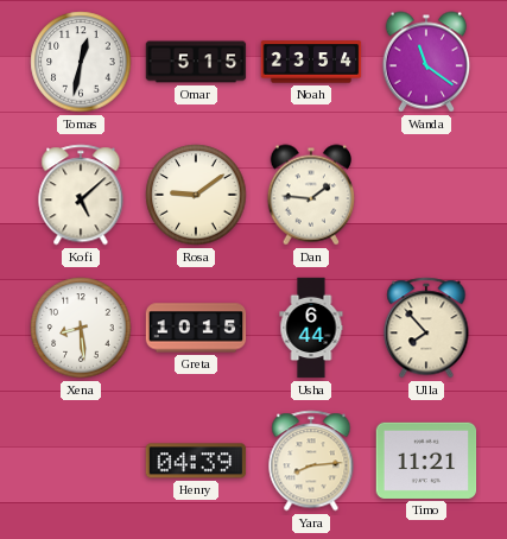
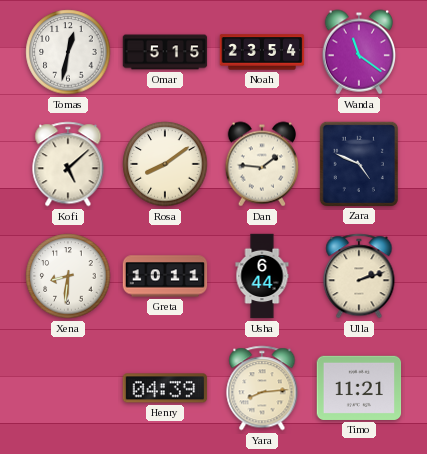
Rosa: 9:09 -> 8:09
Zara: none -> 4:49
Xena: 8:29 -> 8:31
Greta: 10:15 -> 10:11
Ulla: 7:53 -> 2:12
